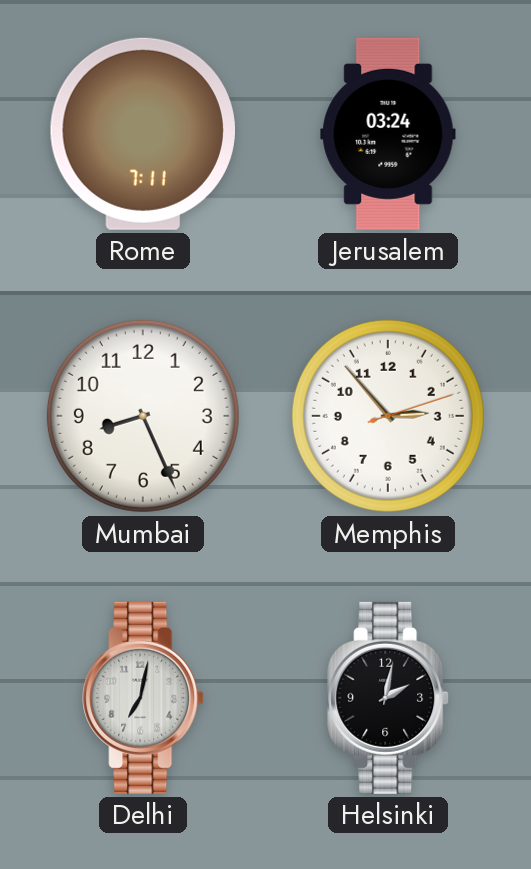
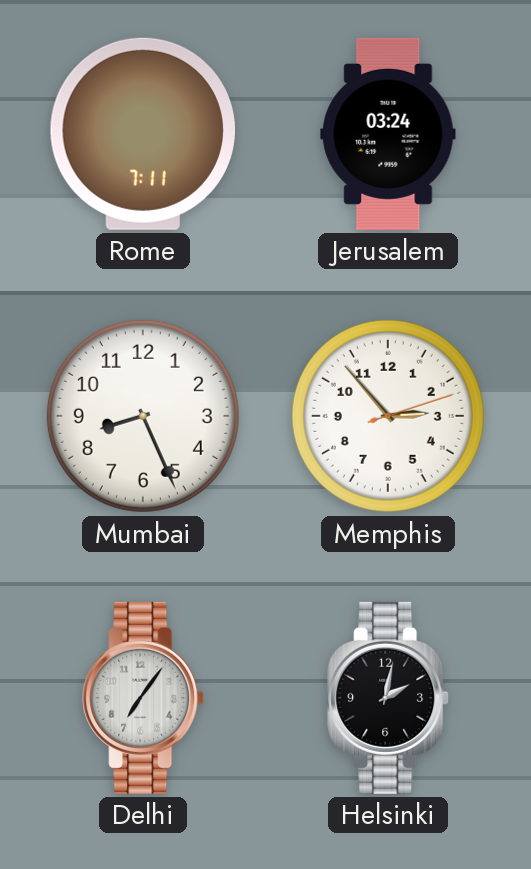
Delhi: 7:02 -> 7:06
